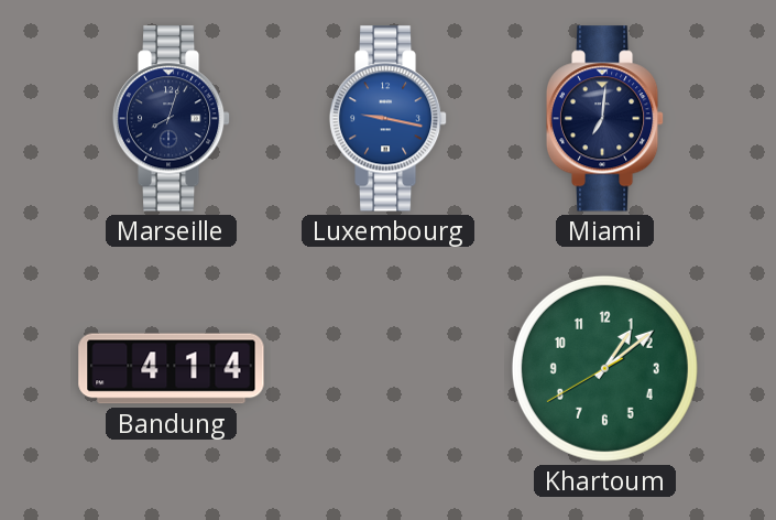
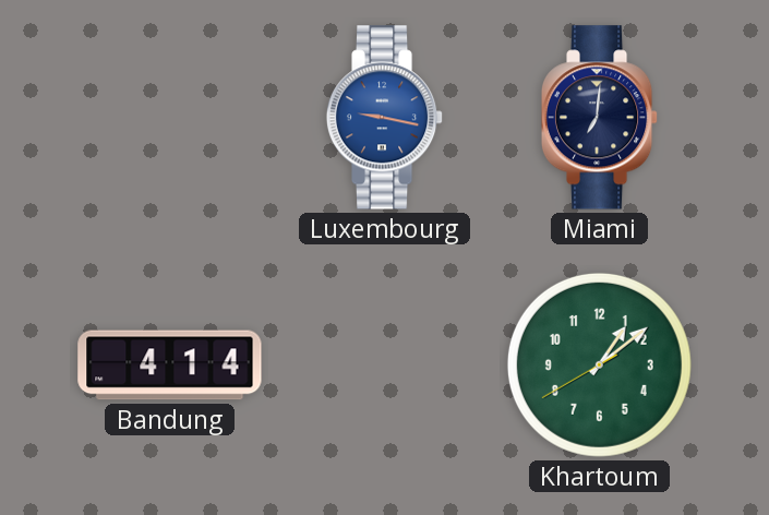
Marseille: 8:03 -> none
